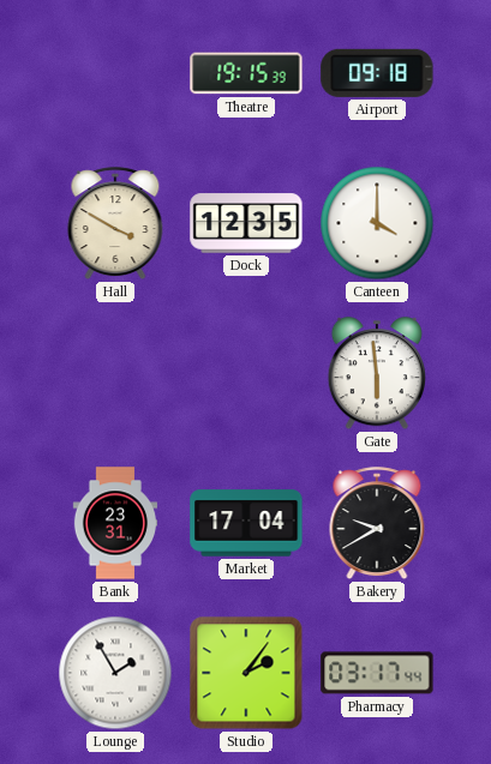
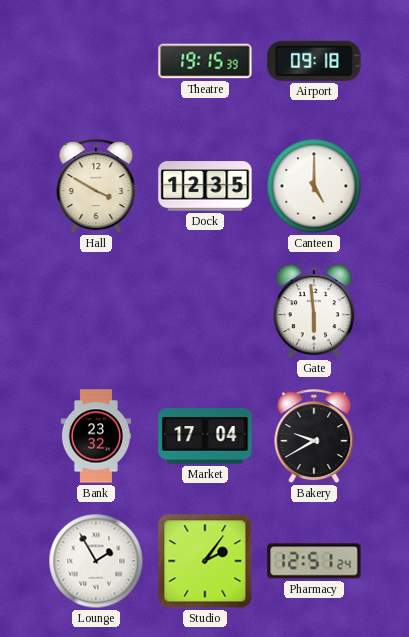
Canteen: 4:00 -> 5:00
Bank: 23:31 -> 23:32
Pharmacy: 03:17 -> 12:51
